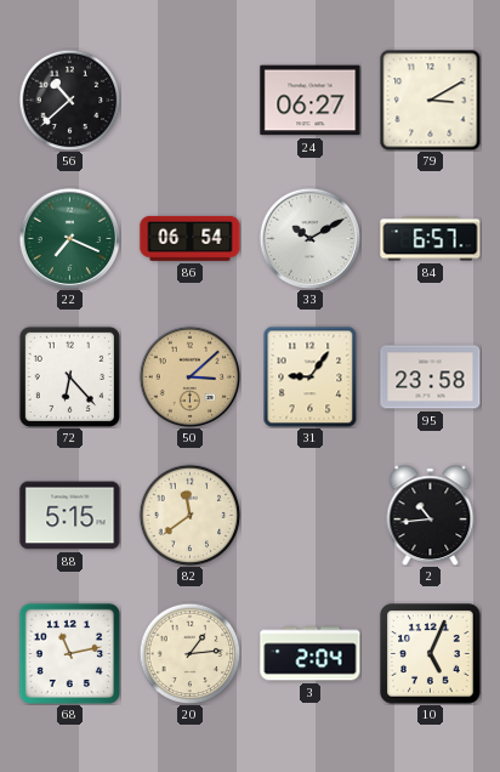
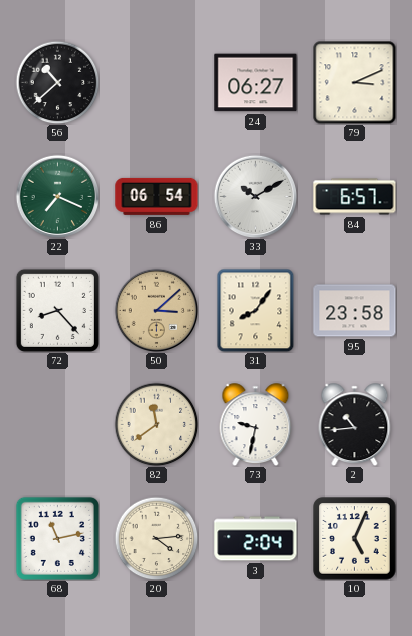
79: 3:10 -> 3:11
72: 6:23 -> 8:23
31: 9:06 -> 8:06
88: 5:15 -> none
73: none -> 9:32
20: 1:14 -> 4:14
